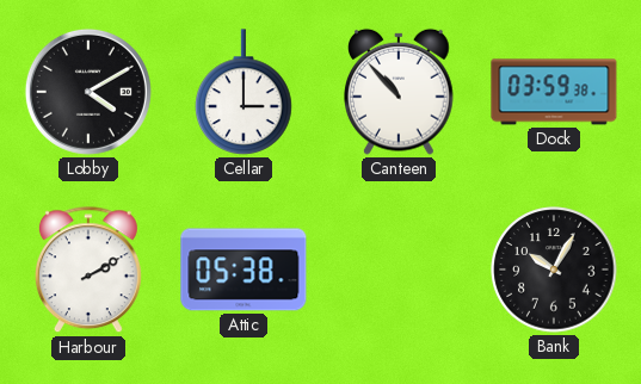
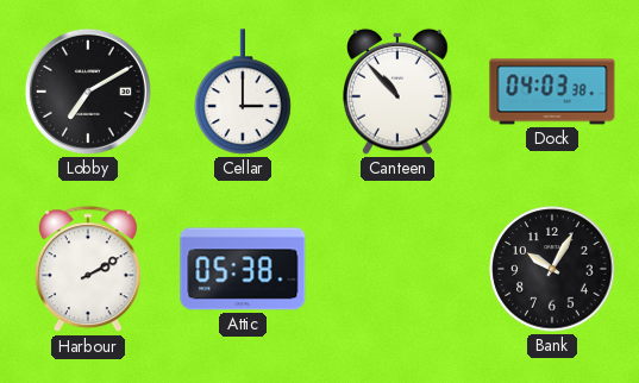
Lobby: 4:10 -> 7:10
Dock: 03:59 -> 04:03
